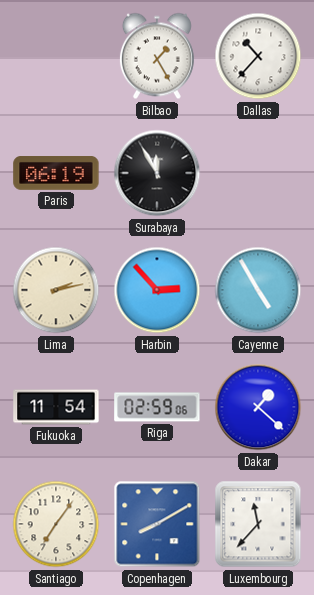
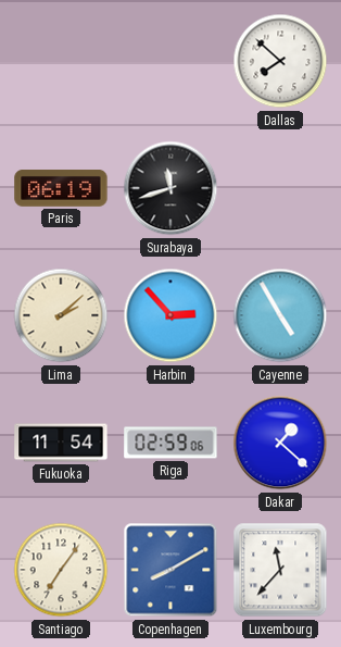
Bilbao: 1:25 -> none
Dallas: 10:37 -> 7:52
Surabaya: 11:55 -> 11:42
Lima: 2:13 -> 2:08
